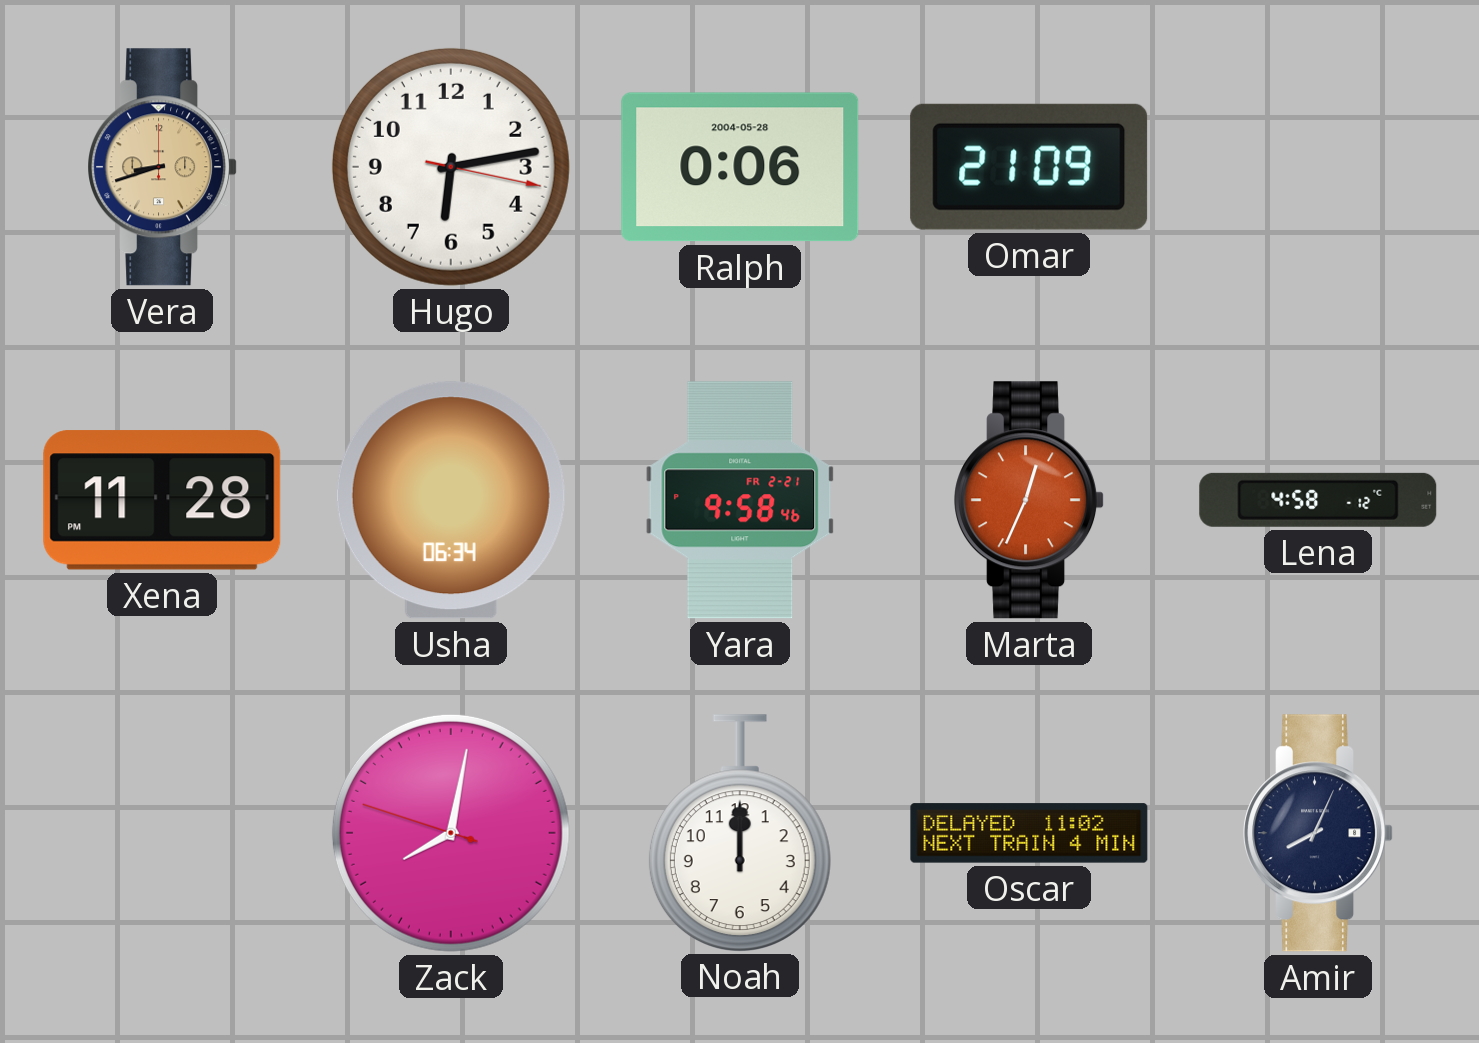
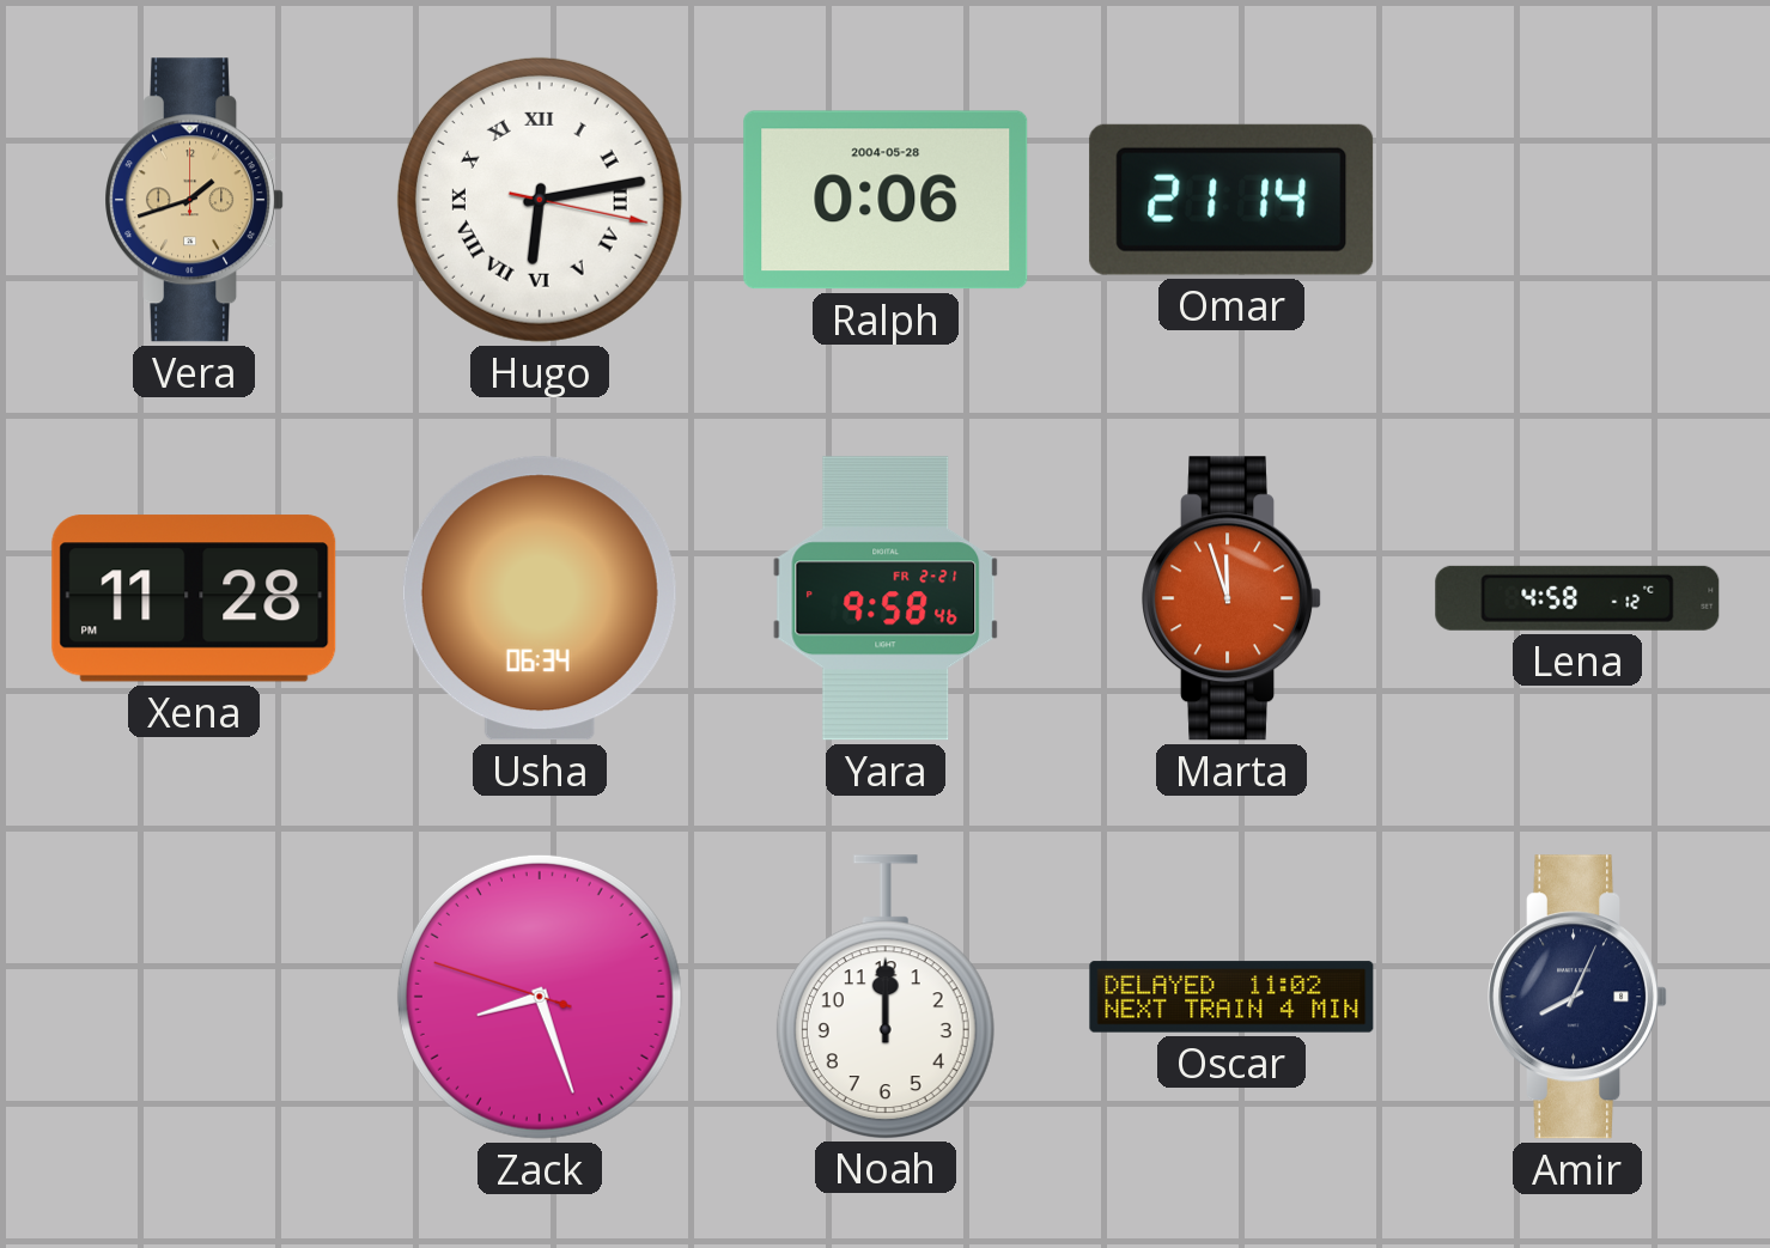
Vera: 8:42 -> 1:42
Hugo numerals: Arabic -> Roman
Omar: 21:09 -> 21:14
Marta: 12:34 -> 11:57
Zack: 8:01 -> 8:26
